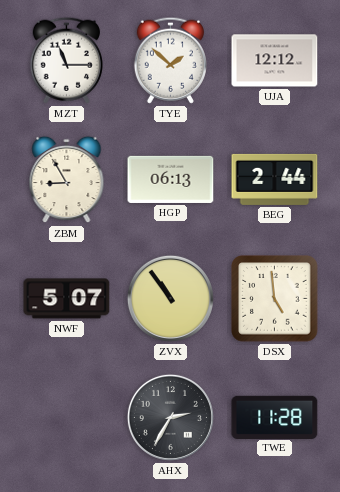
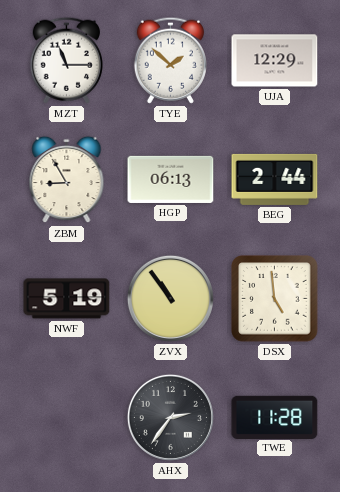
UJA: 12:12 -> 12:29
NWF: 5:07 -> 5:19
AHX: 2:35 -> 2:36
